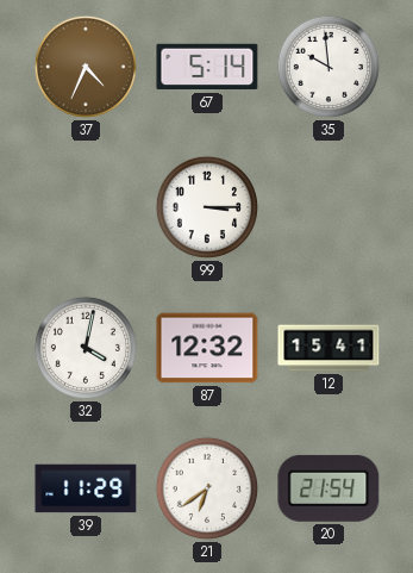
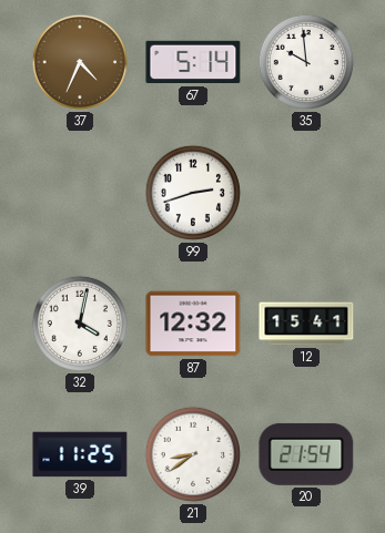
99: 3:15 -> 2:42
39: 11:29 -> 11:25
21: 6:39 -> 8:39
